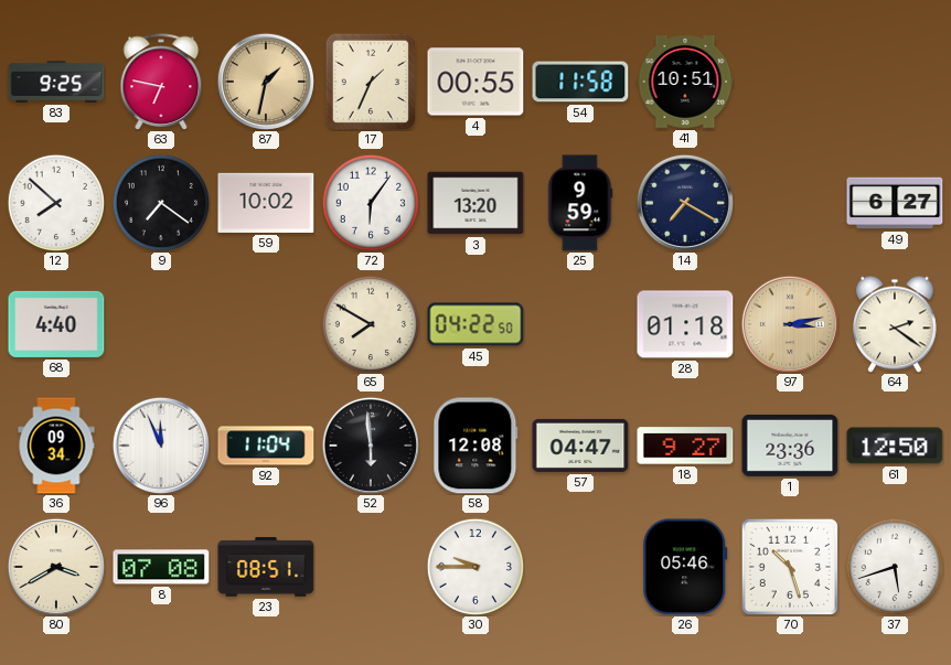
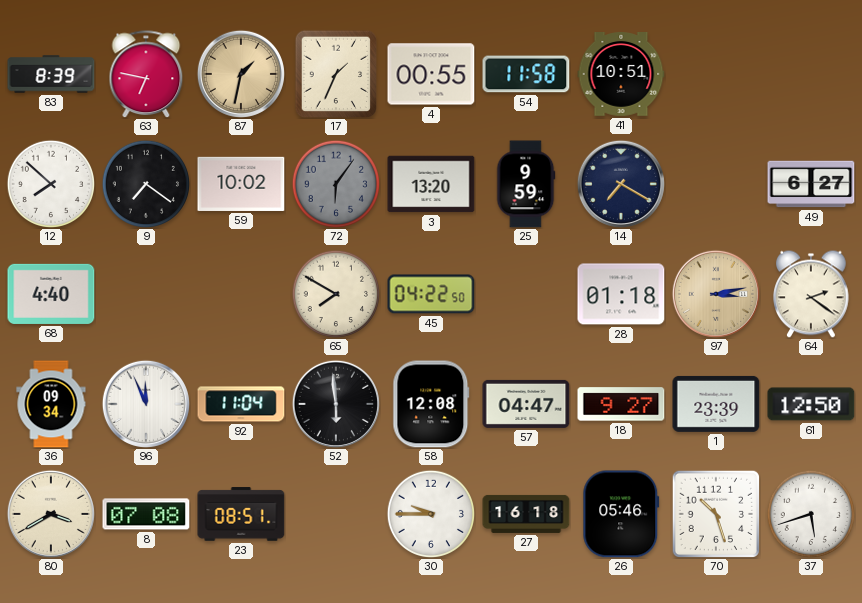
83: 9:25 -> 8:39
72 dial: white -> grey
1: 23:36 -> 23:39
27: none -> 16:18
